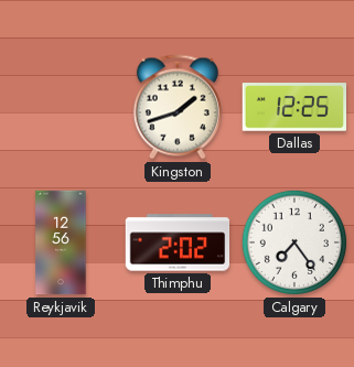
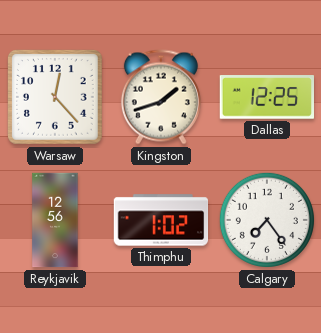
Warsaw: none -> 12:23
Thimphu: 2:02 -> 1:02
